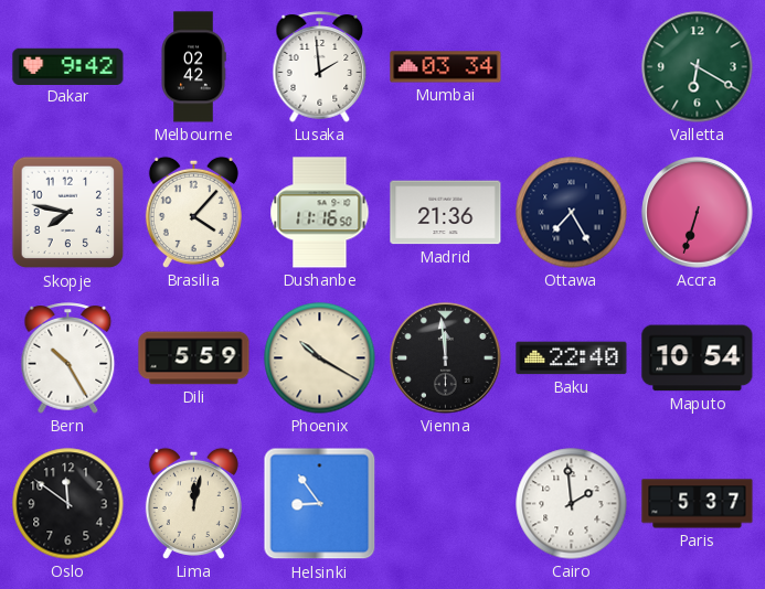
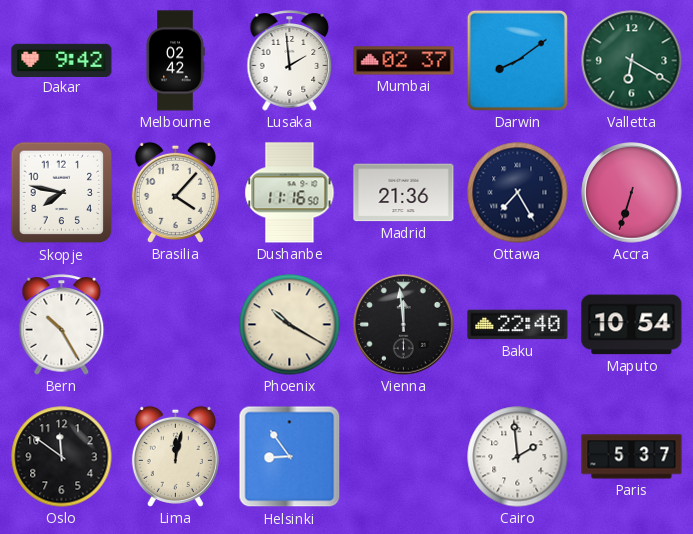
Mumbai: 03:34 -> 02:37
Darwin: none -> 8:09
Dili: 5:59 -> none
